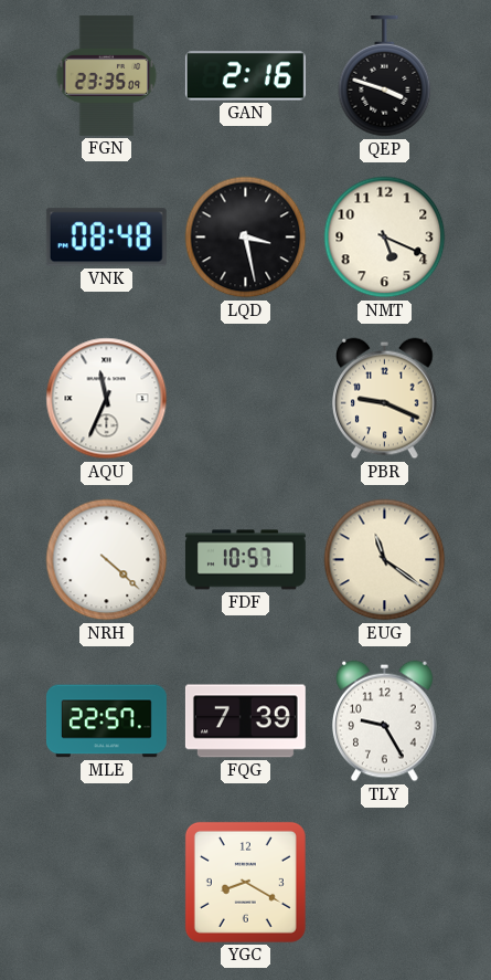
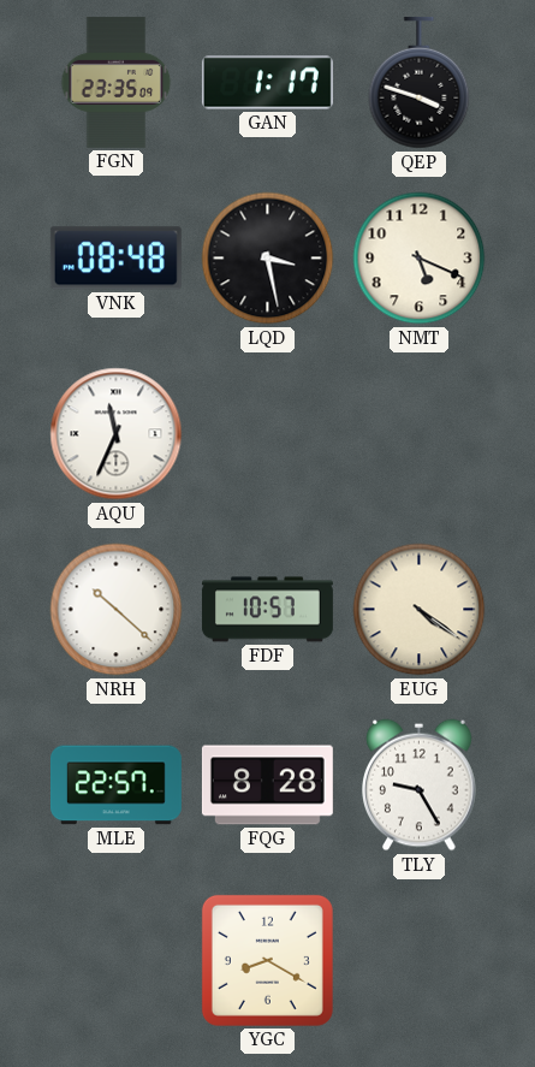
GAN: 2:16 -> 1:17
PBR: 9:19 -> none
NRH: 4:22 -> 10:22
EUG: 11:21 -> 4:21
FQG: 7:39 -> 8:28
